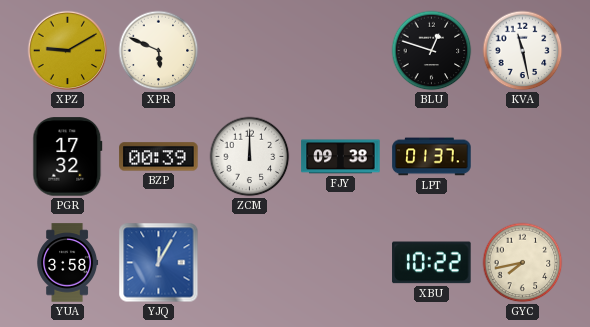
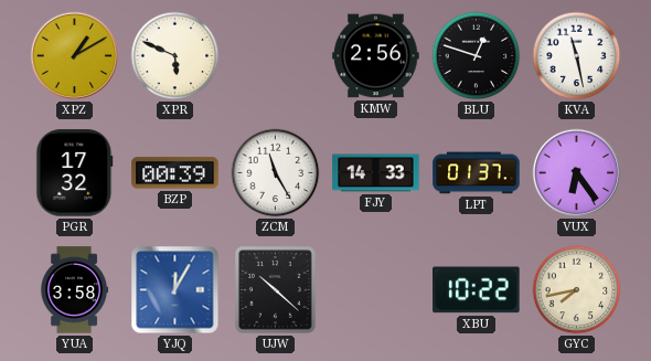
XPZ: 9:10 -> 1:10
KMW: none -> 2:56
ZCM: 12:00 -> 11:25
FJY: 09:38 -> 14:33
VUX: none -> 6:24
UJW: none -> 10:22
